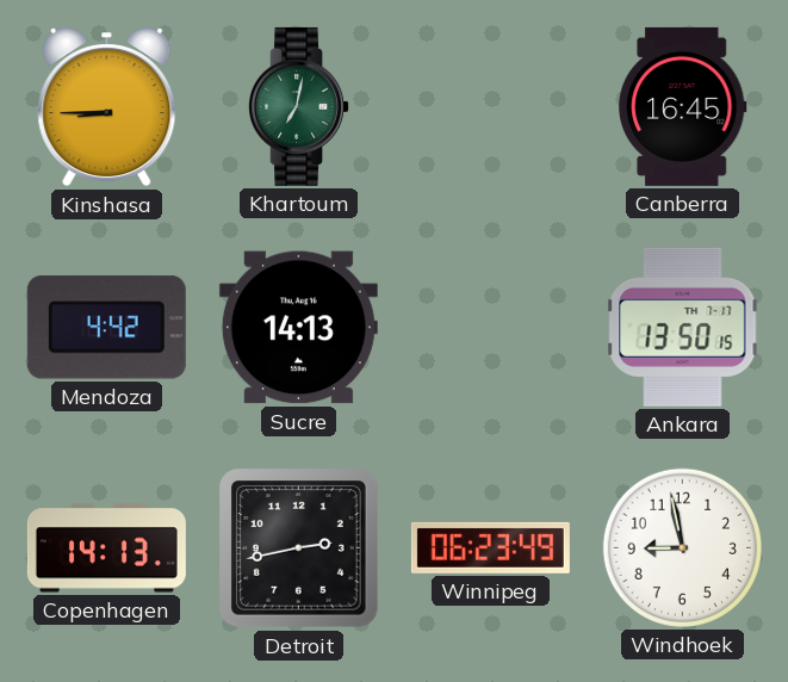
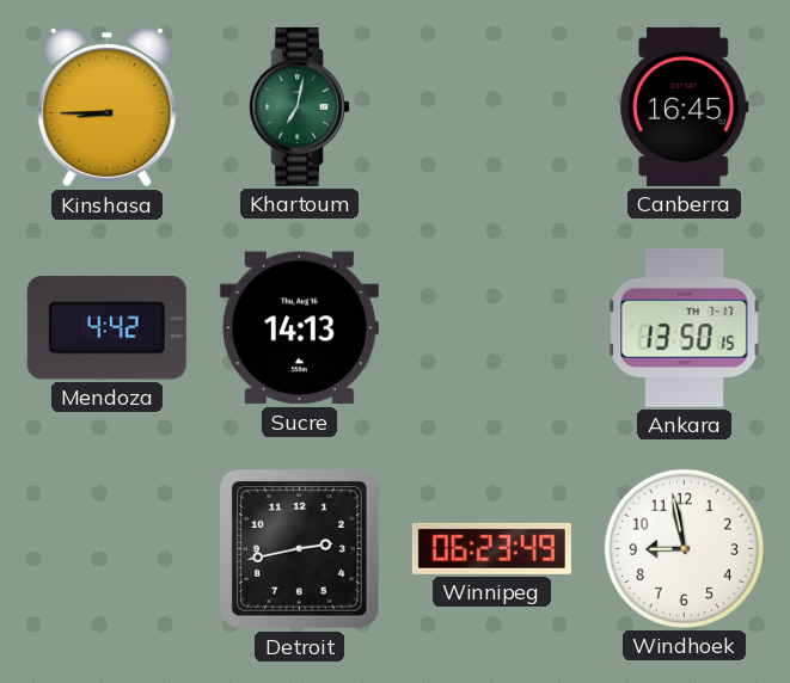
Copenhagen: 14:13 -> none
